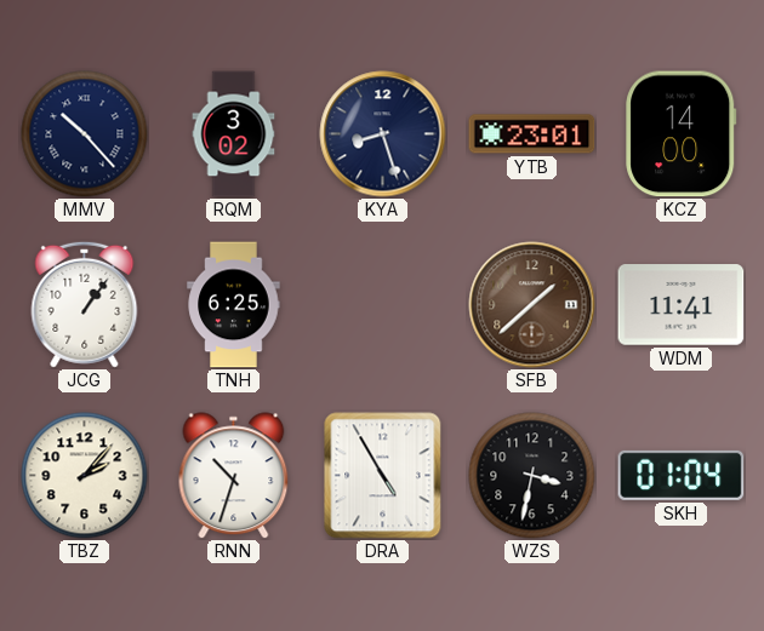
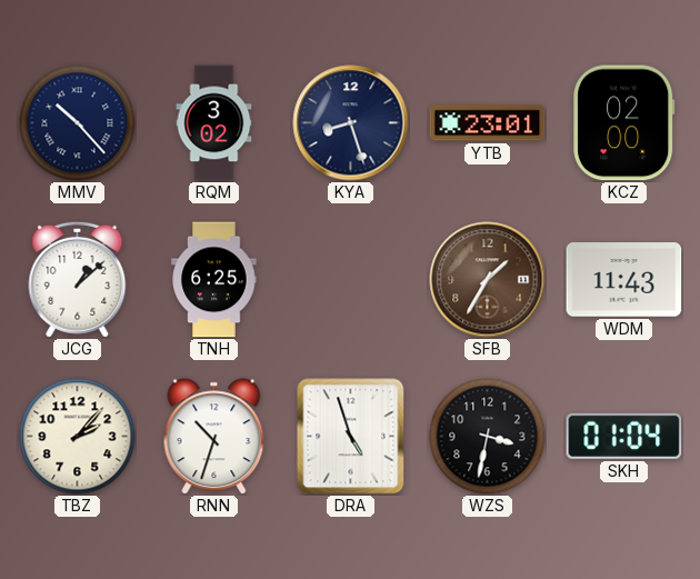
KCZ: 14:00 -> 02:00
JCG: 1:06 -> 1:08
SFB: 1:38 -> 1:35
WDM: 11:41 -> 11:43
DRA: 4:55 -> 4:57
